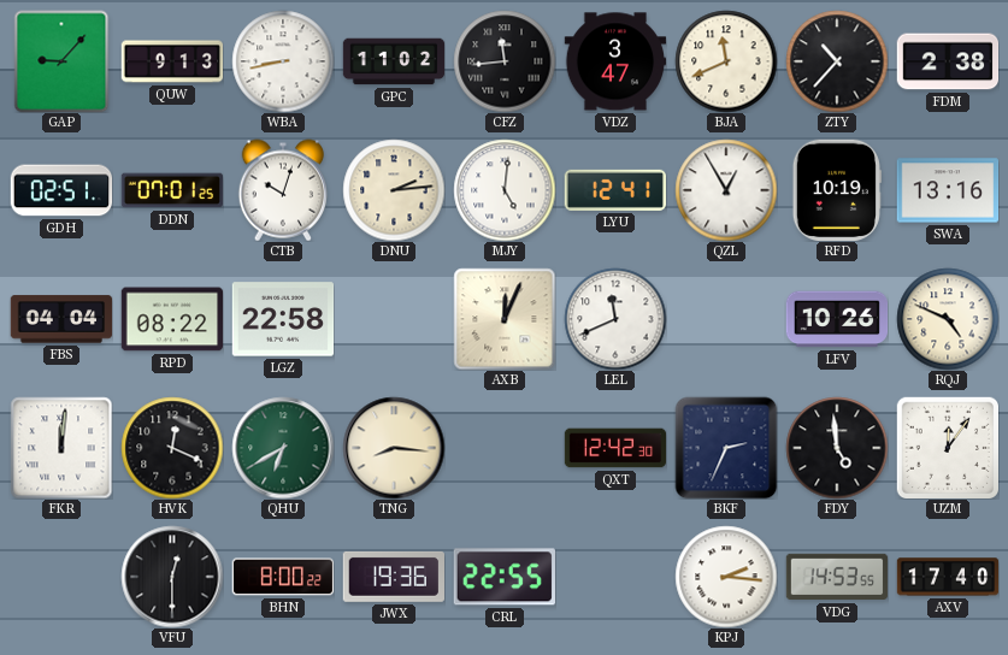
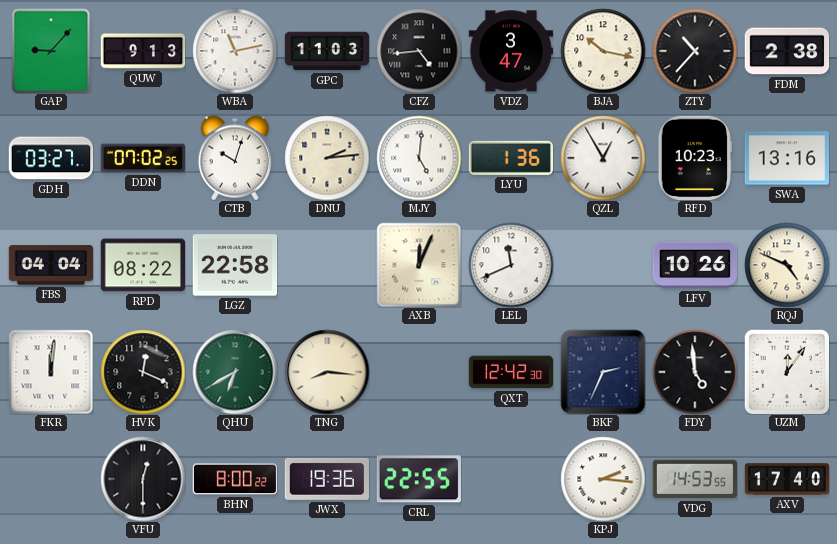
WBA: 8:43 -> 11:13
GPC: 11:02 -> 11:03
CFZ: 11:44 -> 4:44
BJA: 11:41 -> 10:17
GDH: 02:51 -> 03:27
DDN: 07:01 -> 07:02
LYU: 12:41 -> 1:36
RFD: 10:19 -> 10:23
